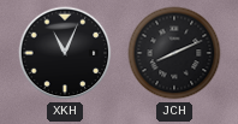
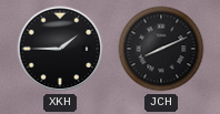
XKH: 11:04 -> 1:45
